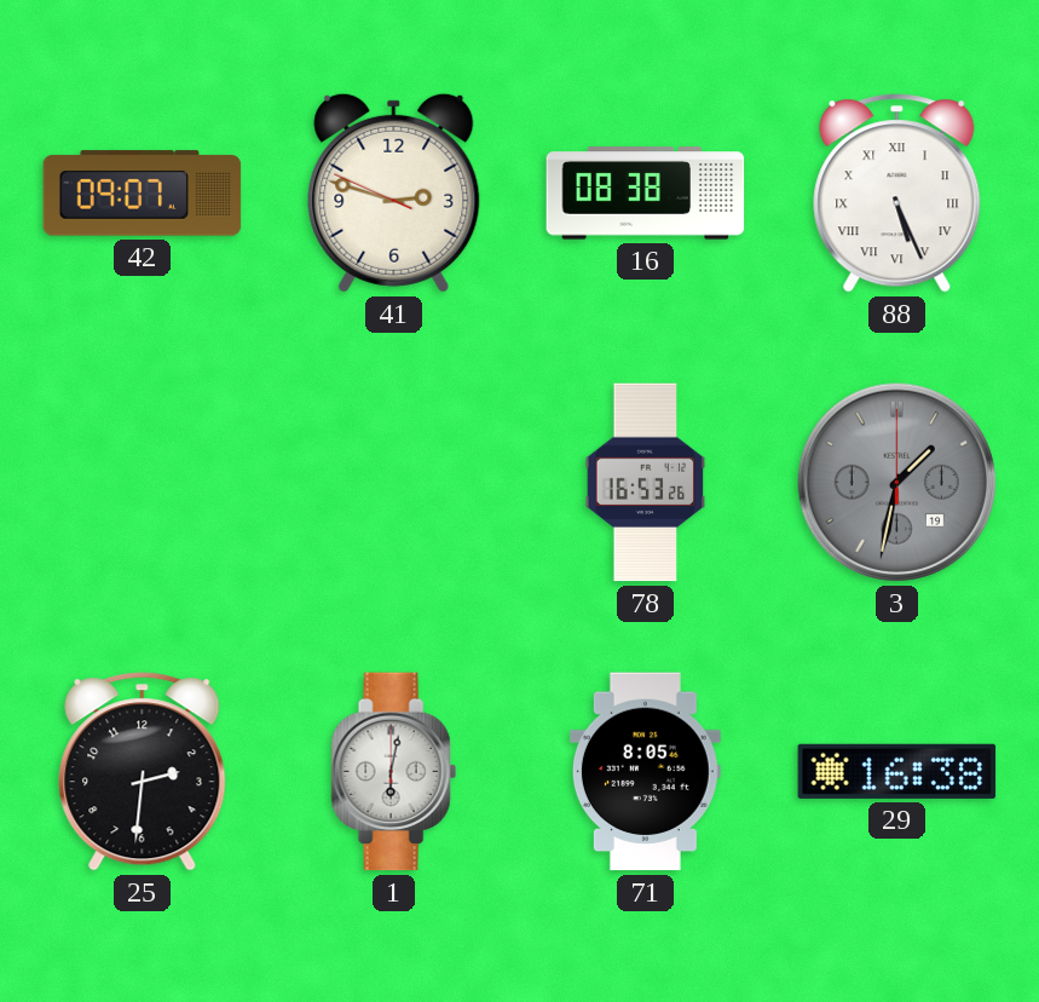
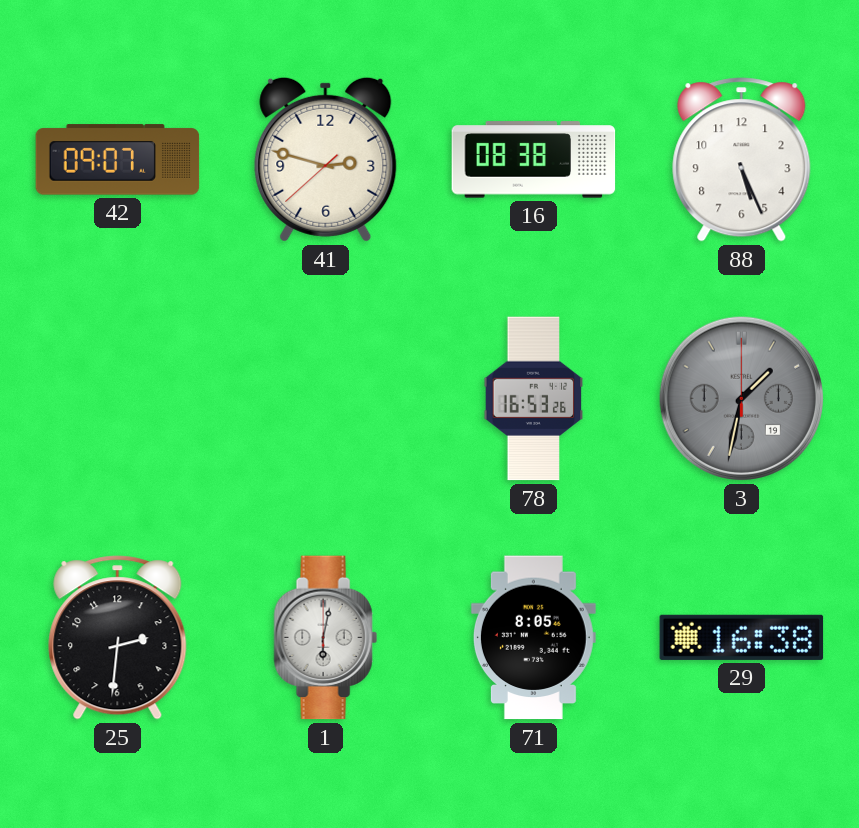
41: 2:47:49 -> 2:47:38
88 numerals: Roman -> Arabic
